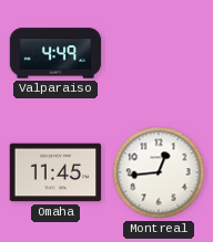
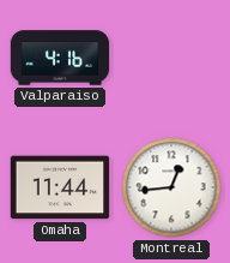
Valparaiso: 4:49 -> 4:16
Omaha: 11:45 -> 11:44
